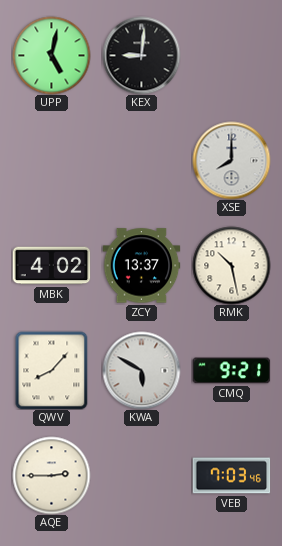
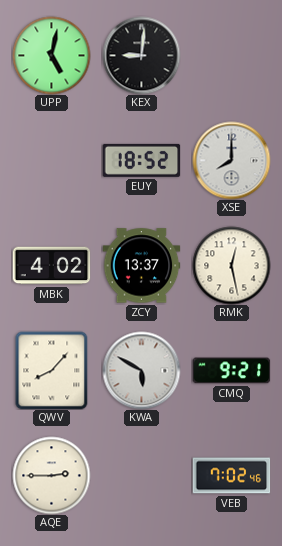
EUY: none -> 18:52
RMK: 10:28 -> 12:28
VEB: 7:03 -> 7:02
